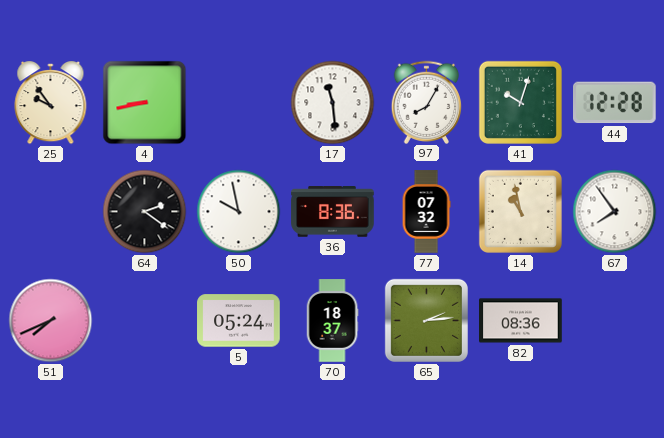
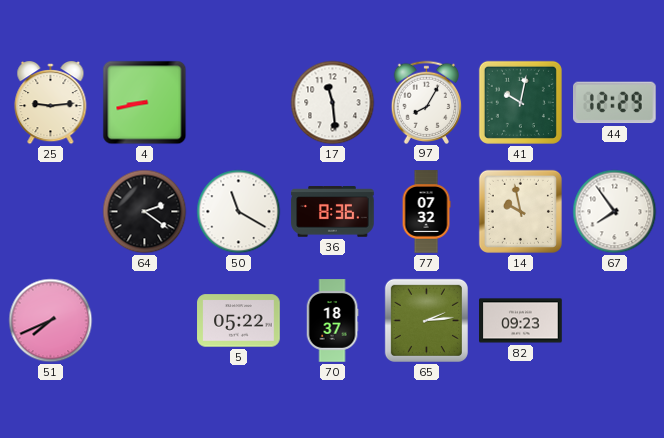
25: 9:54 -> 9:14
41: 10:03 -> 10:02
44: 12:28 -> 12:29
50: 9:58 -> 11:20
14: 10:58 -> 9:58
5: 05:24 -> 05:22
82: 08:36 -> 09:23
